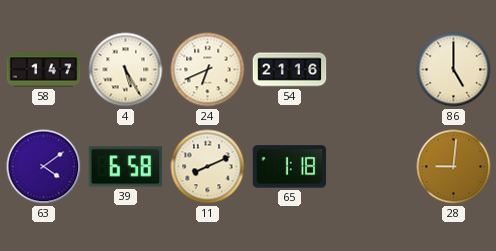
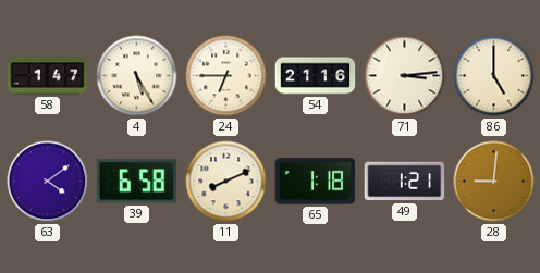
24: 6:41 -> 6:45
71: none -> 3:14
49: none -> 1:21
